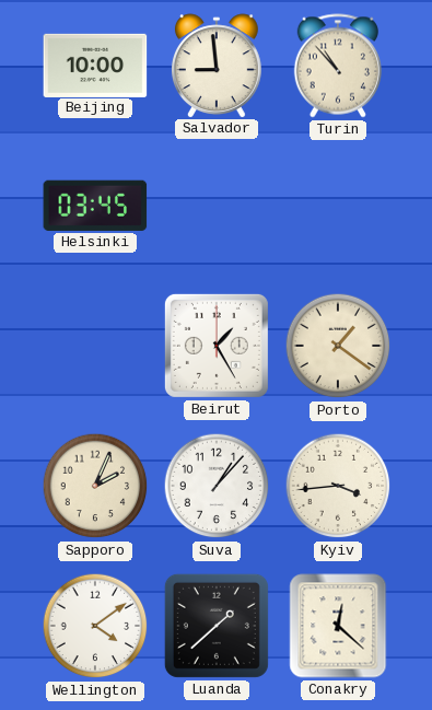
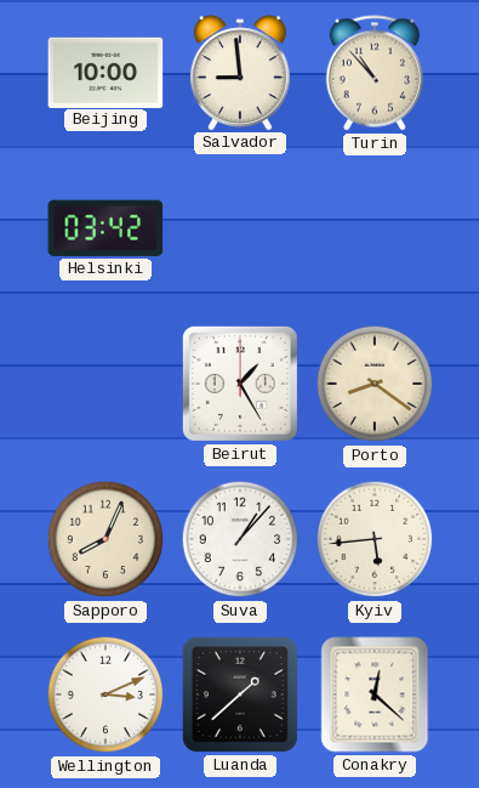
Helsinki: 03:45 -> 03:42
Porto: 1:21 -> 8:21
Sapporo: 2:04 -> 8:04
Kyiv: 3:44 -> 5:44
Wellington: 4:09 -> 3:11
